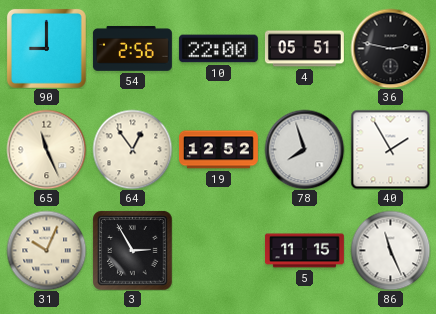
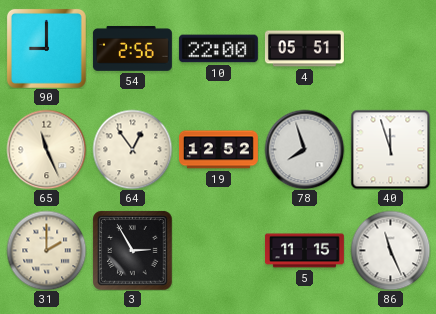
36: 2:47 -> none
40: 1:55 -> 11:57
31: 10:04 -> 2:00
